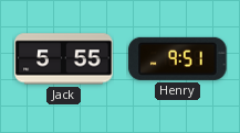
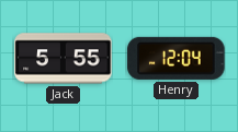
Henry: 9:51 -> 12:04
